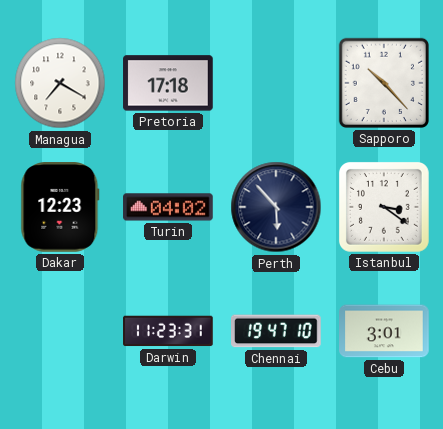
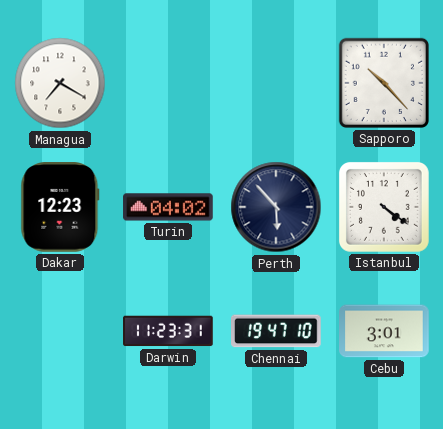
Pretoria: 17:18 -> none
Istanbul: 3:21 -> 4:21
